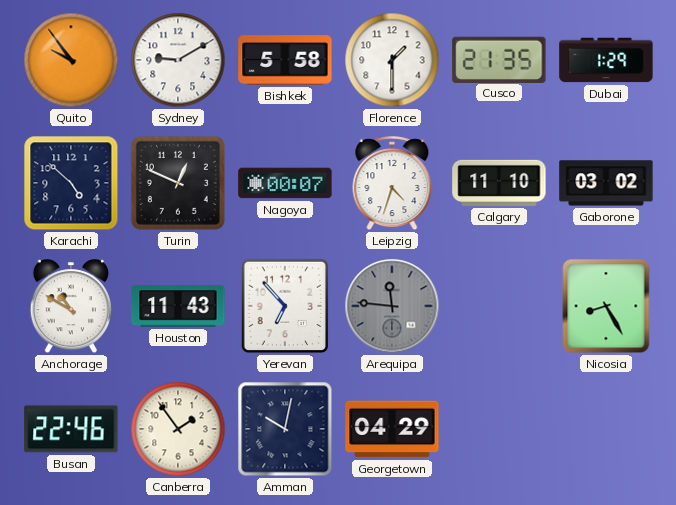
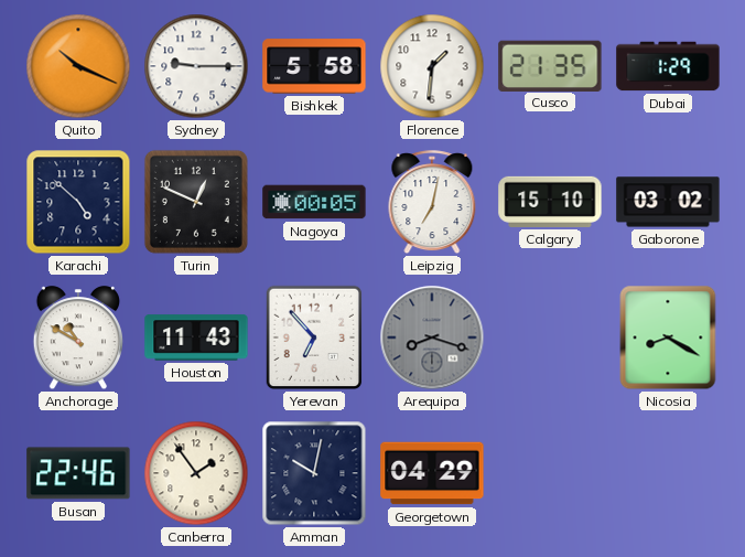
Quito: 9:54 -> 10:19
Sydney: 9:10 -> 9:15
Florence: 1:30 -> 1:31
Nagoya: 00:07 -> 00:05
Leipzig: 4:33 -> 7:02
Calgary: 11:10 -> 15:10
Arequipa: 11:46 -> 8:18
Nicosia: 8:25 -> 8:20
